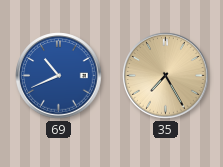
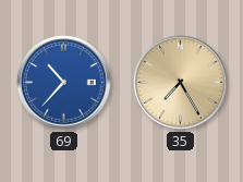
69: 10:41 -> 10:37
